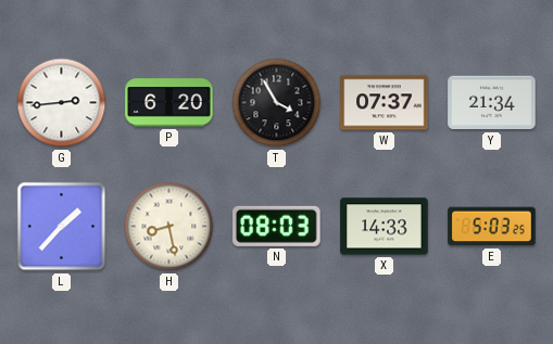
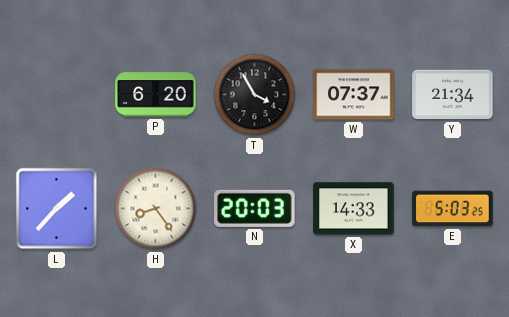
G: 2:44 -> none
H: 8:28 -> 8:24
N: 08:03 -> 20:03
